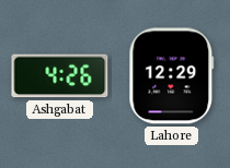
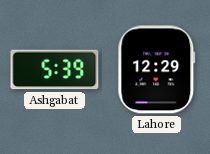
Ashgabat: 4:26 -> 5:39
